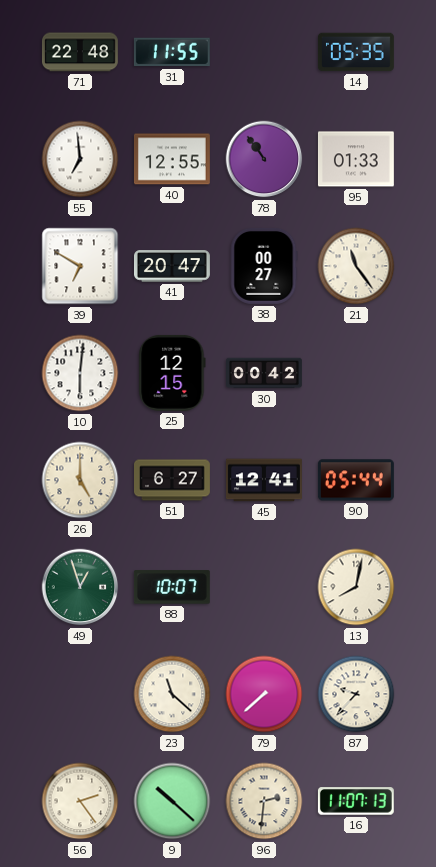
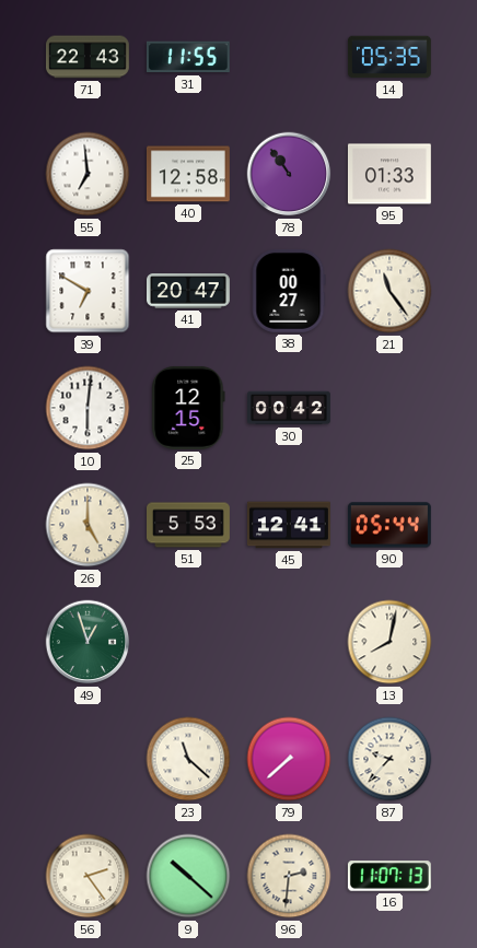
71: 22:48 -> 22:43
40: 12:55 -> 12:58
51: 6:27 -> 5:53
88: 10:07 -> none
